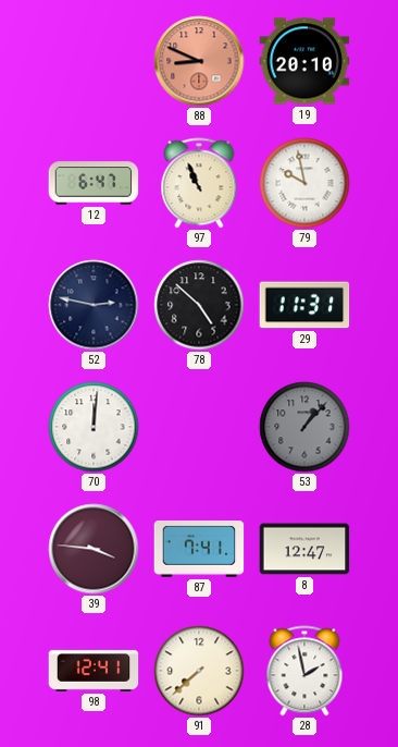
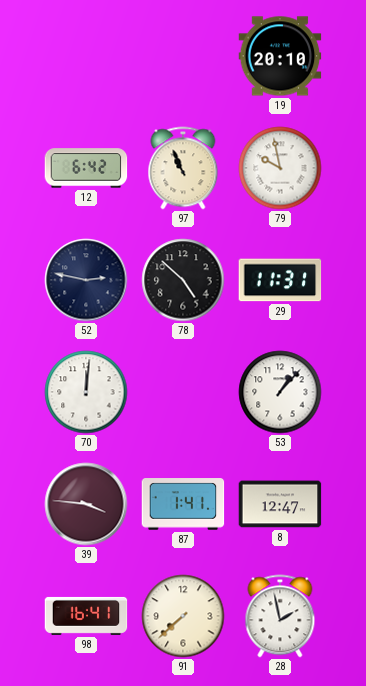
88: 8:49 -> none
12: 6:47 -> 6:42
53 dial: grey -> white
87: 7:41 -> 1:41
98: 12:41 -> 16:41
